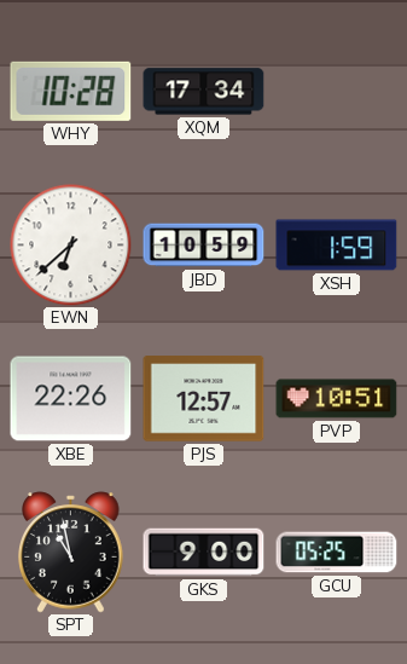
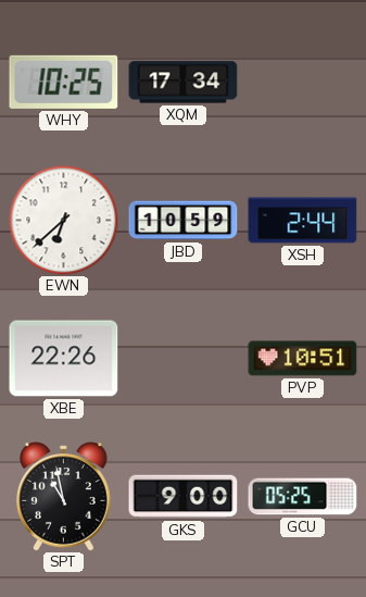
WHY: 10:28 -> 10:25
XSH: 1:59 -> 2:44
PJS: 12:57 -> none
